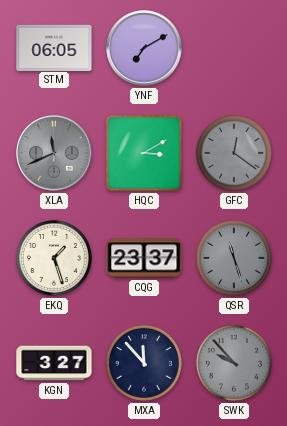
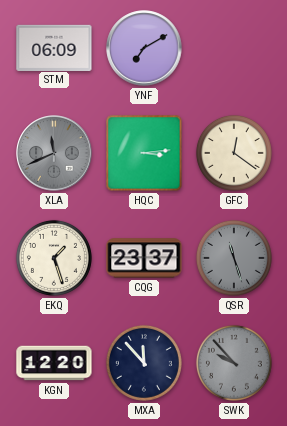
STM: 06:05 -> 06:09
HQC: 3:10 -> 3:14
GFC dial: grey -> cream
KGN: 3:27 -> 12:20
